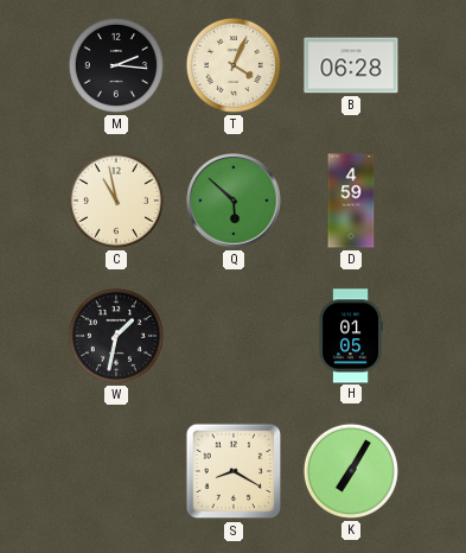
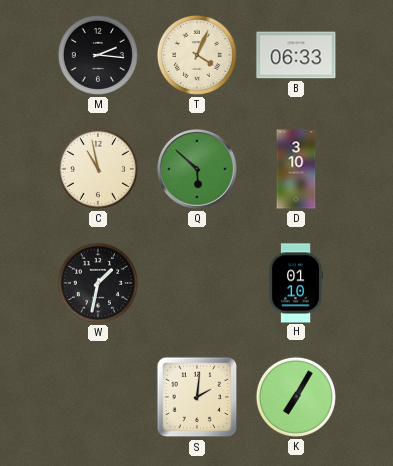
B: 06:28 -> 06:33
D: 4:59 -> 3:10
H: 01:05 -> 01:10
S: 8:20 -> 2:01
